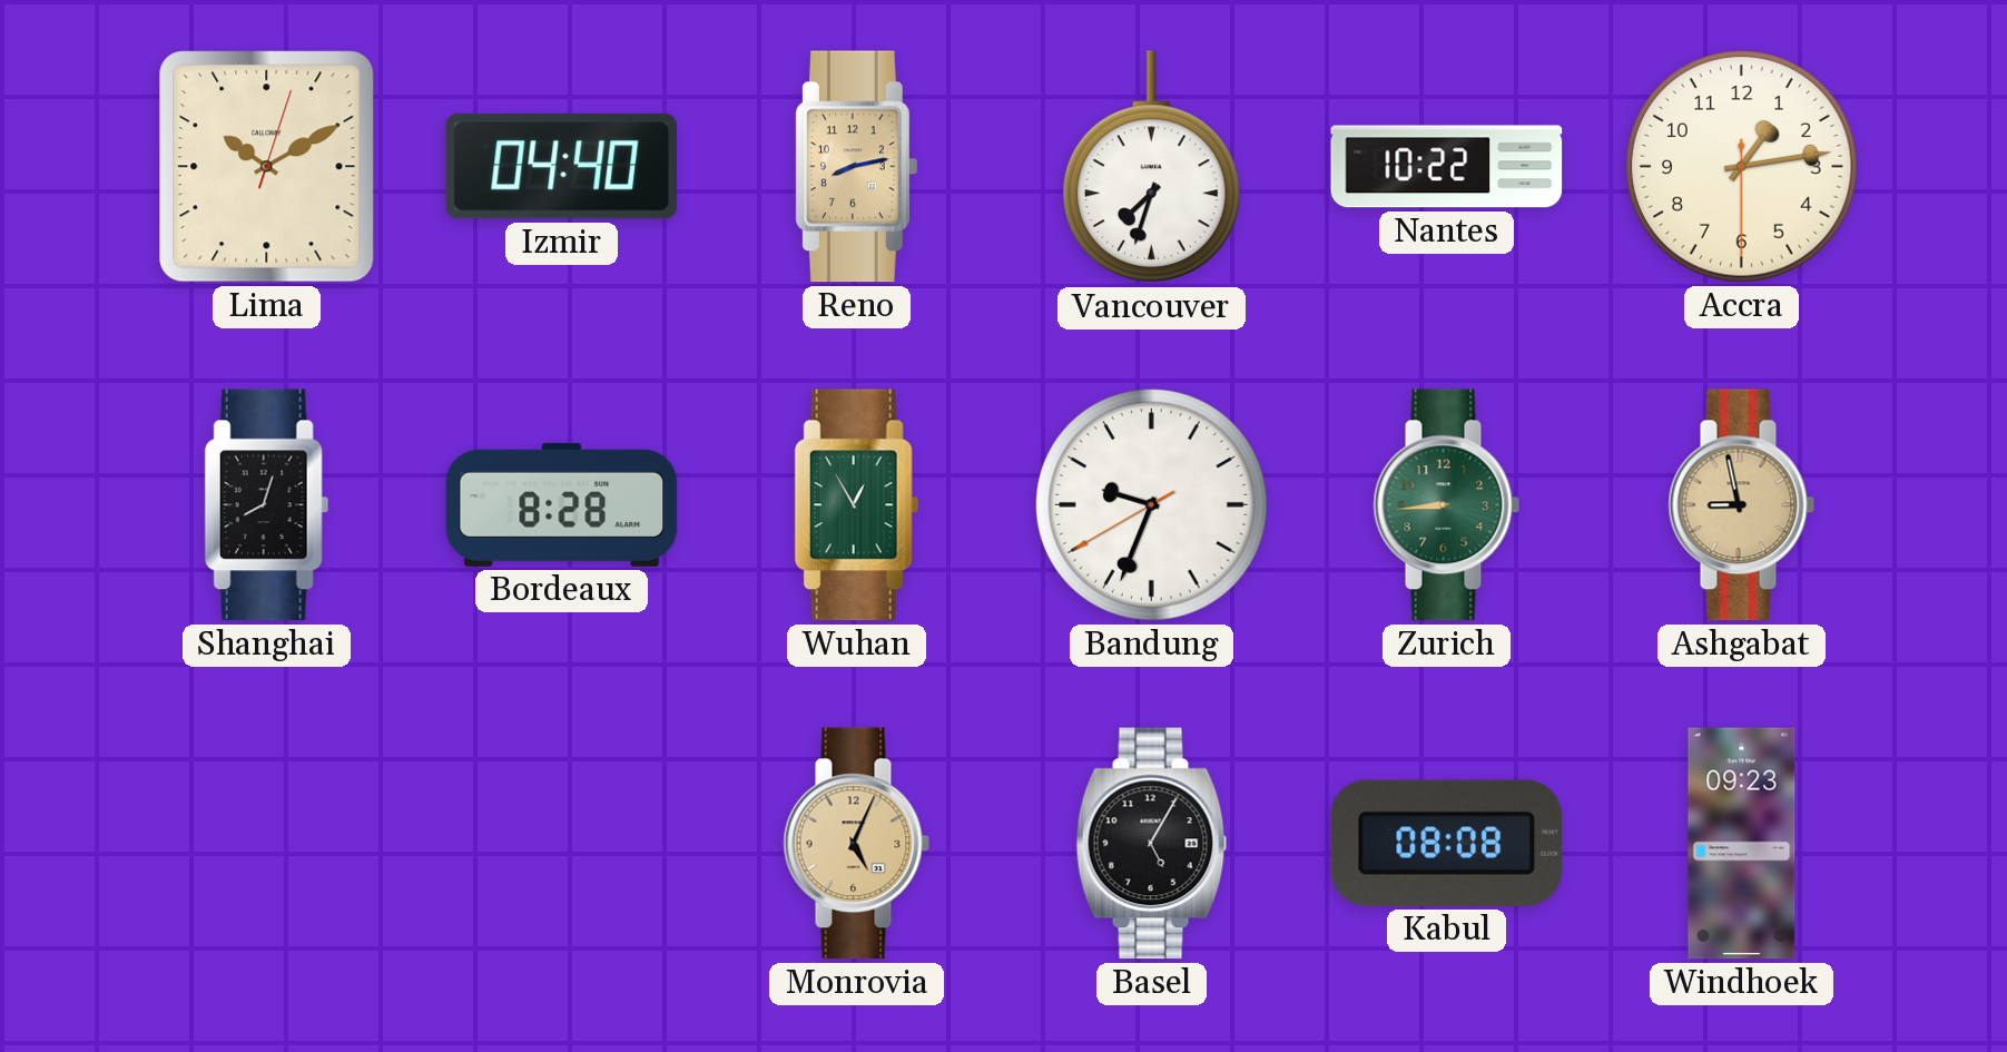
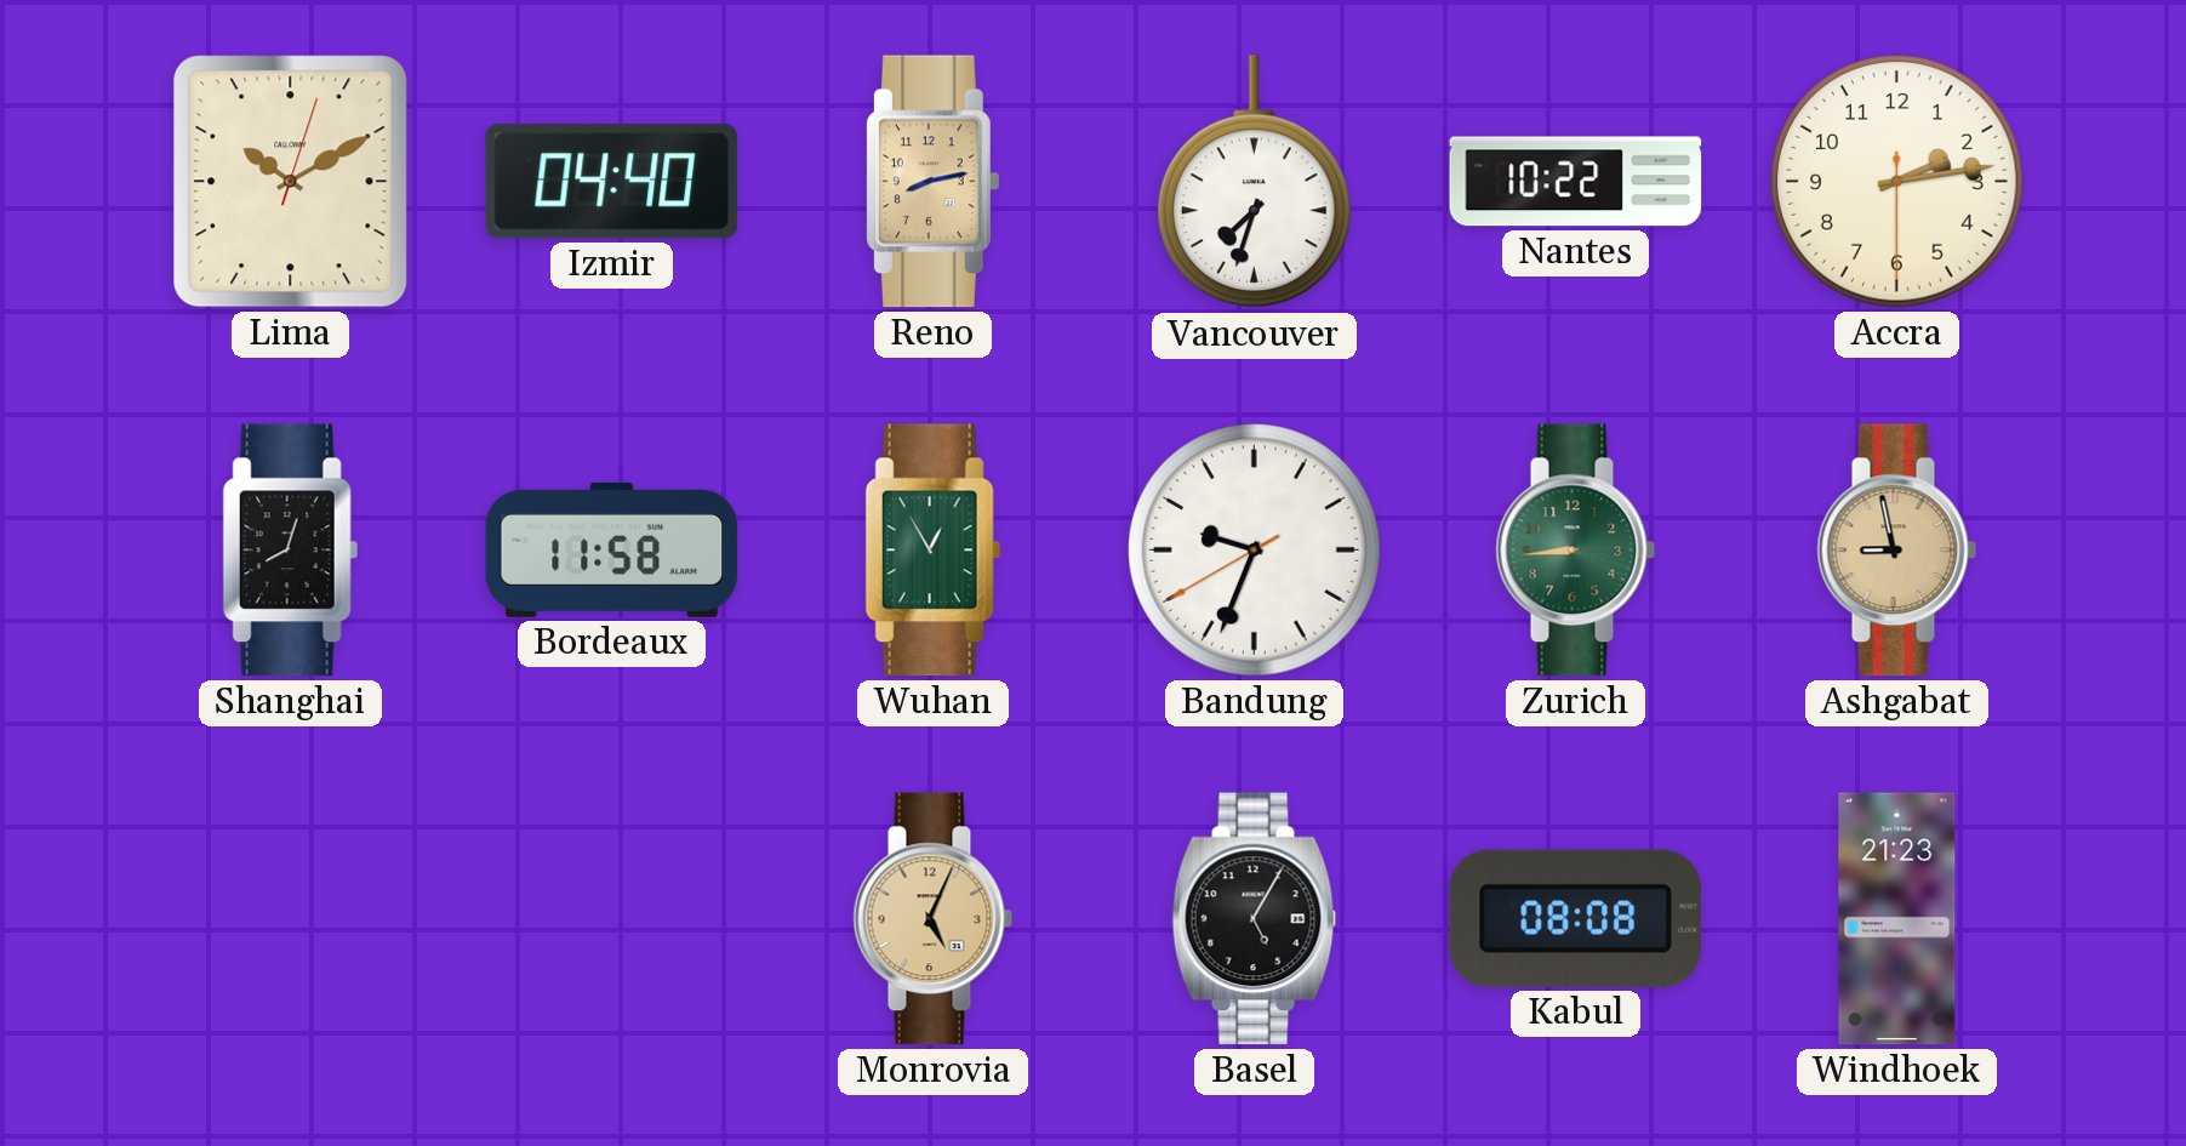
Accra: 1:13 -> 2:13
Bordeaux: 8:28 -> 11:58
Windhoek: 09:23 -> 21:23
